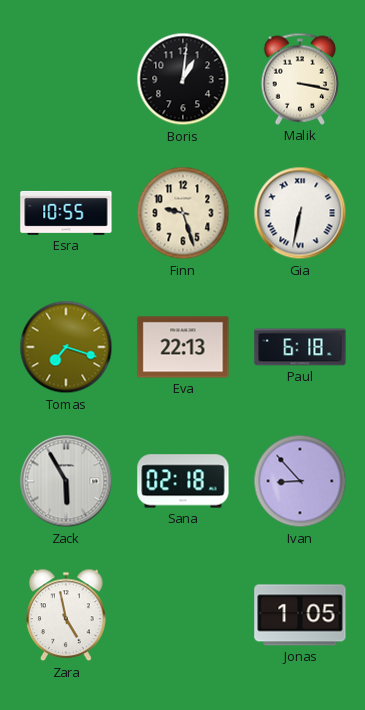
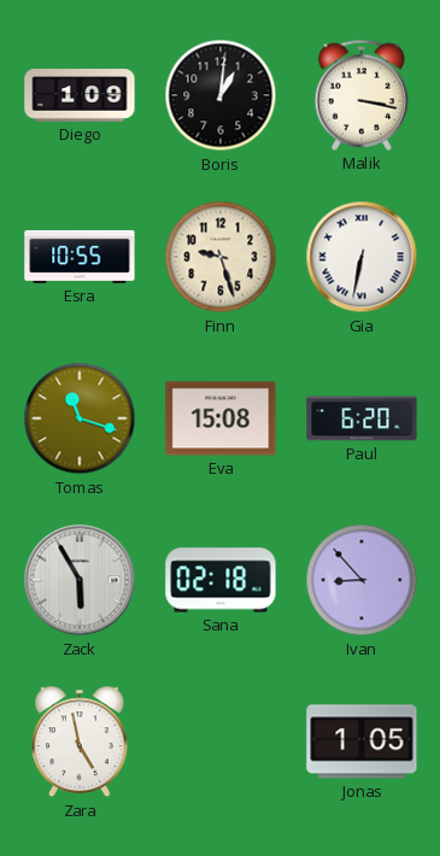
Diego: none -> 1:09
Tomas: 7:18 -> 11:18
Eva: 22:13 -> 15:08
Paul: 6:18 -> 6:20
